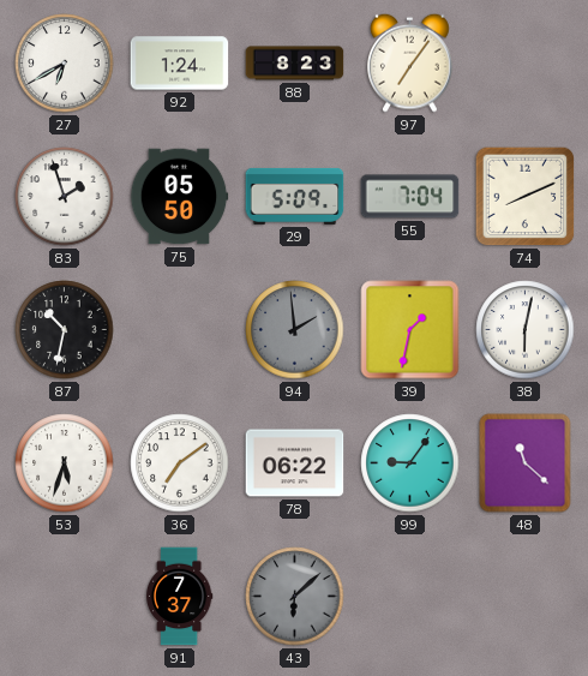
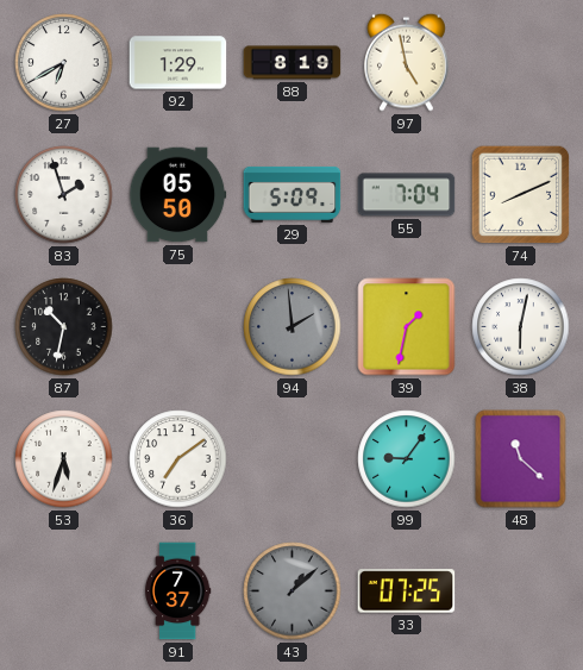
92: 1:24 -> 1:29
88: 8:23 -> 8:19
97: 7:06 -> 4:58
78: 06:22 -> none
43: 6:08 -> 1:08
33: none -> 07:25
